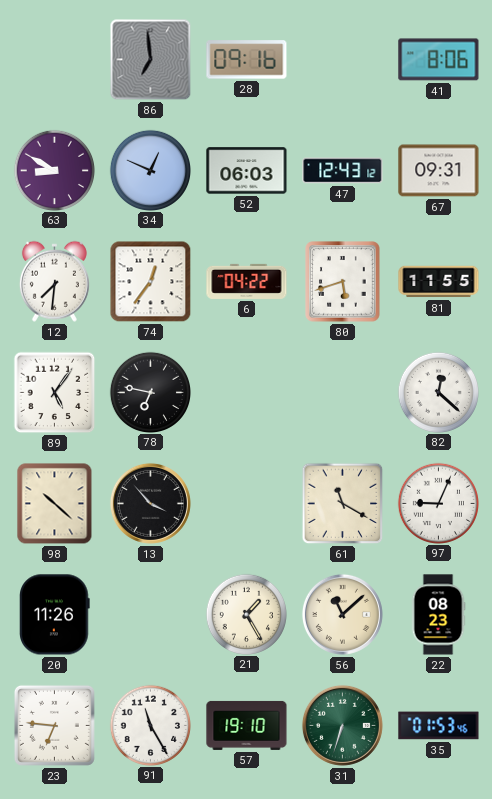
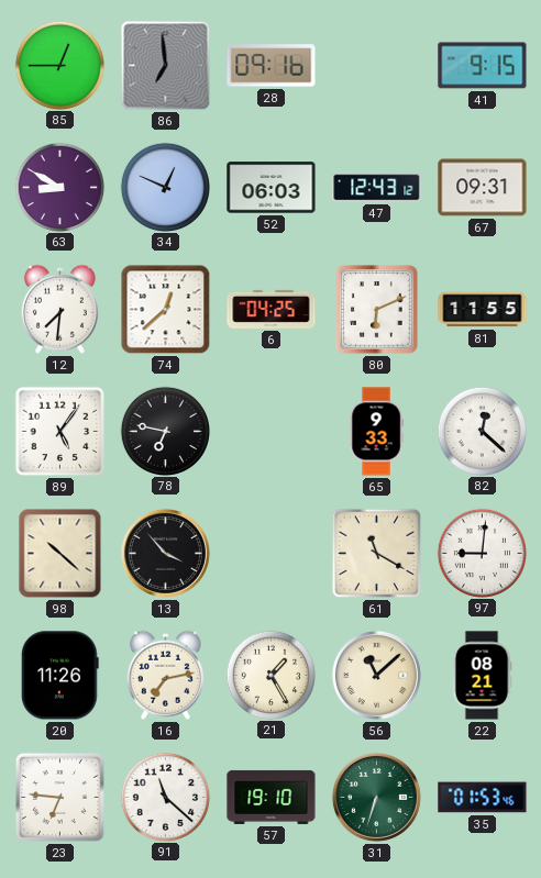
85: none -> 12:45
41: 8:06 -> 9:15
74: 12:36 -> 12:38
6: 04:22 -> 04:25
80: 5:42 -> 6:11
65: none -> 9:33
97: 9:04 -> 9:01
16: none -> 7:13
22: 08:23 -> 08:21
91: 11:25 -> 11:22
